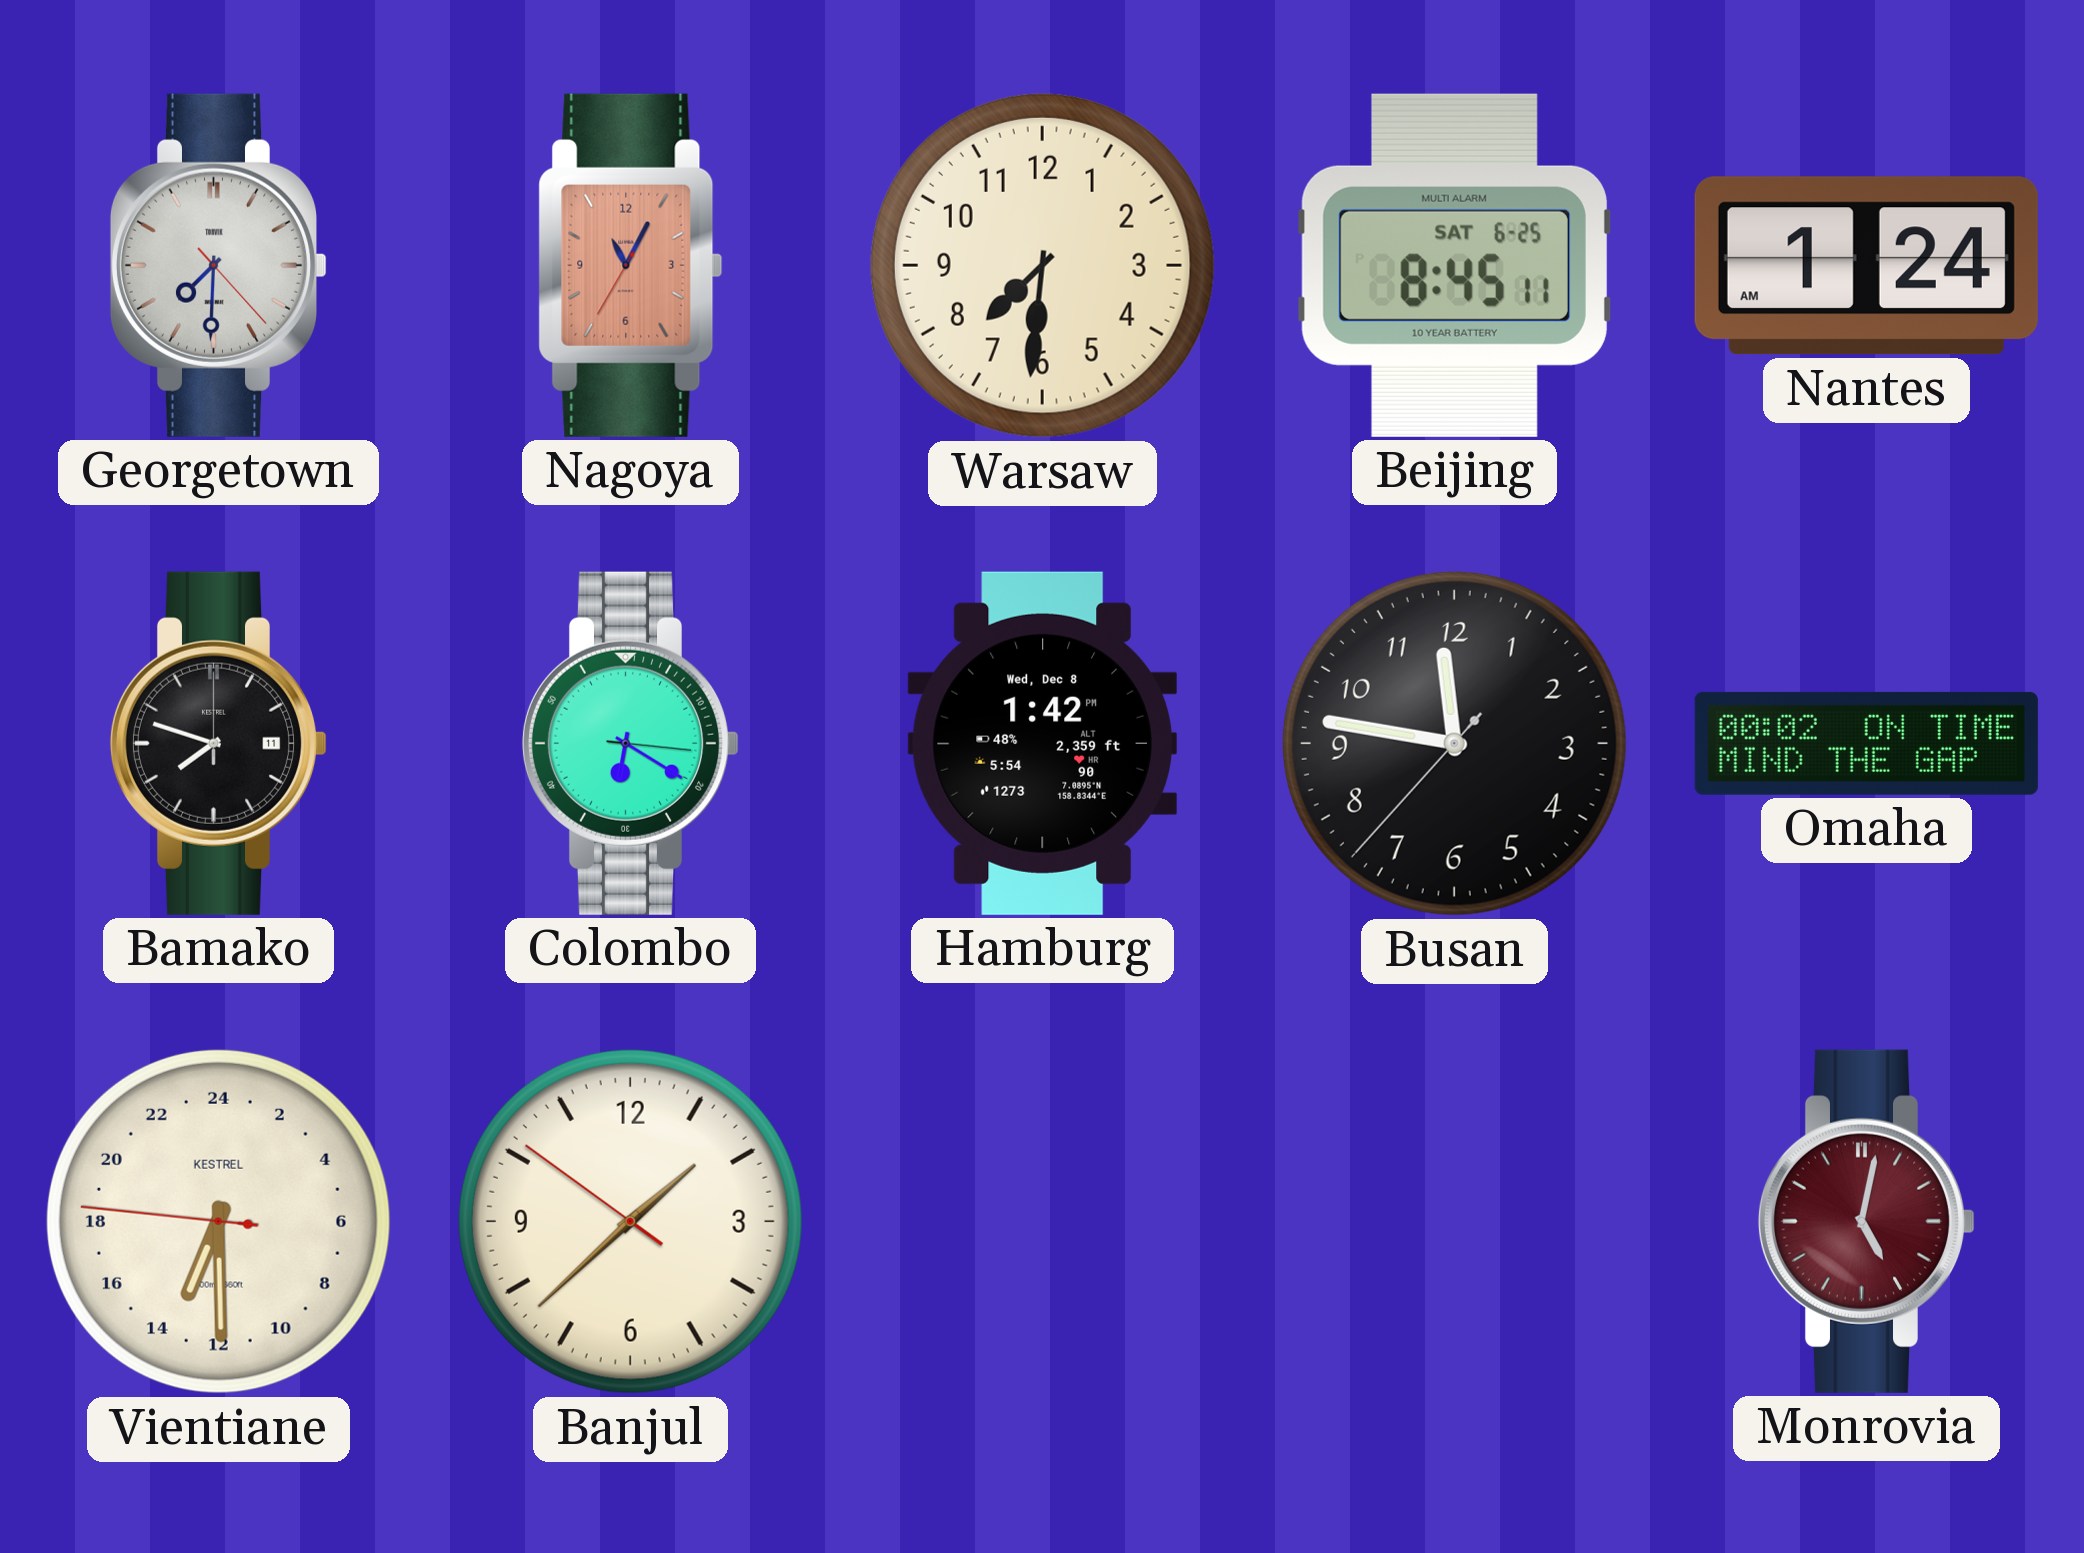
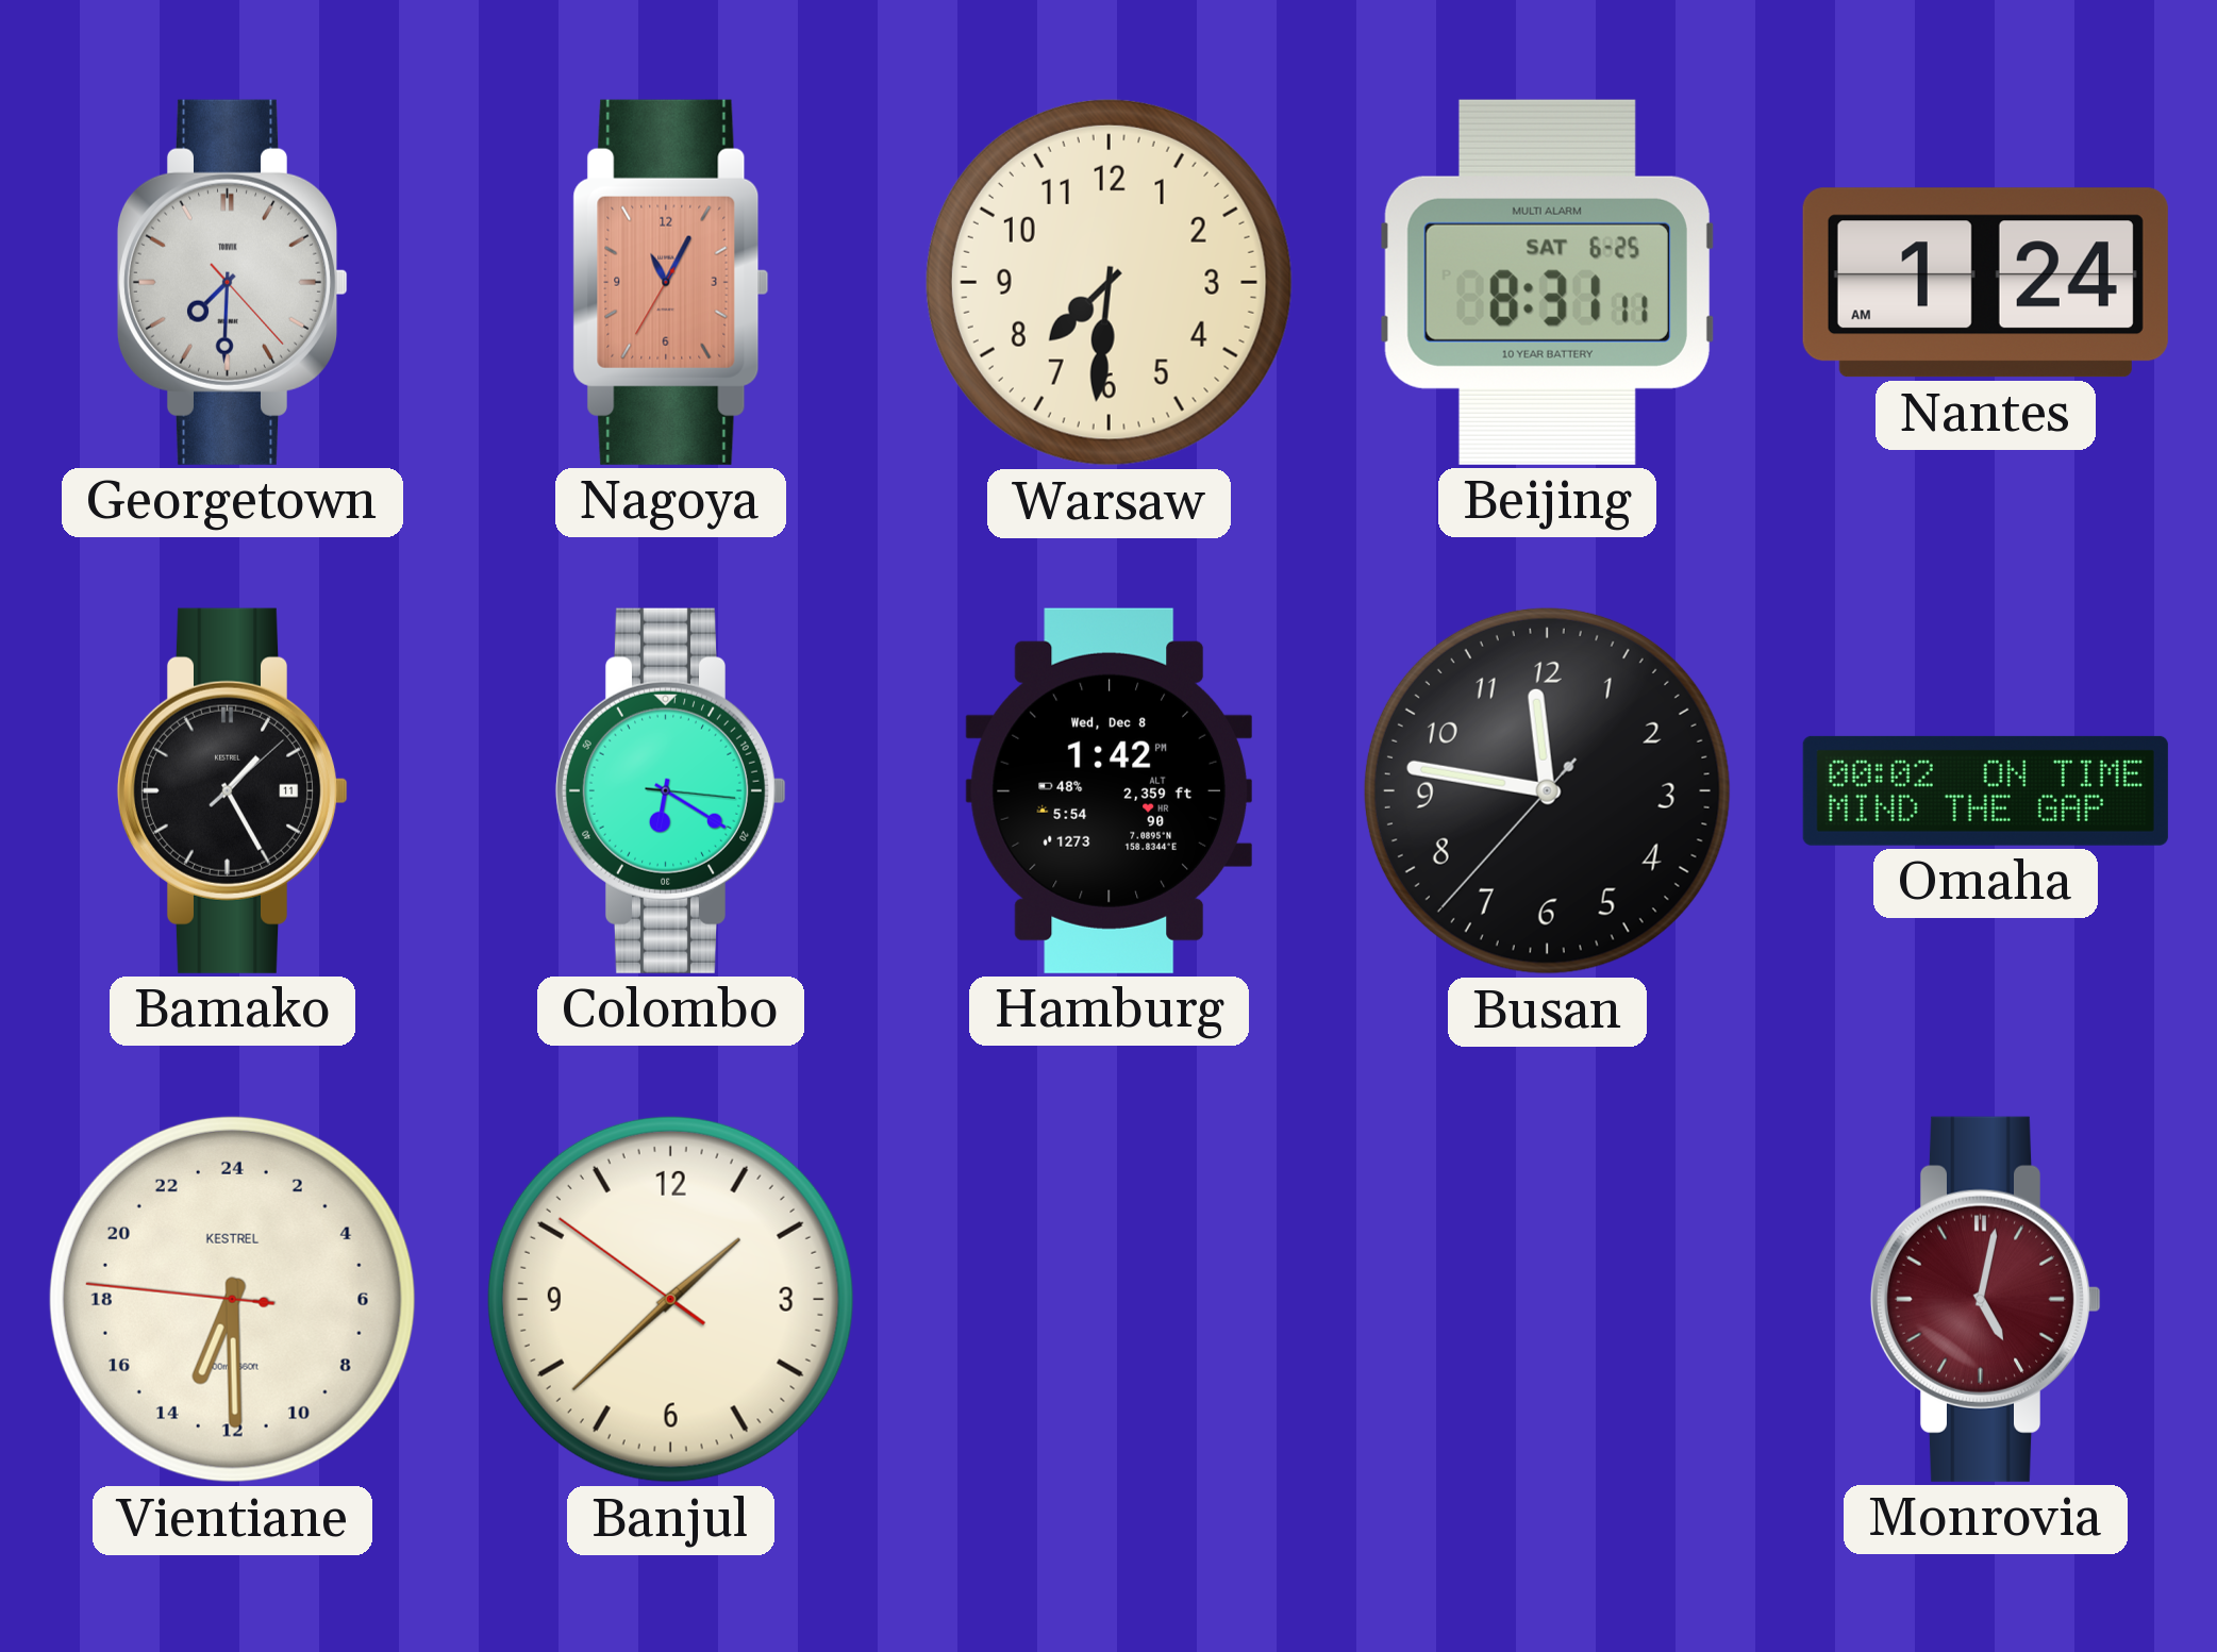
Beijing: 8:45 -> 8:31
Bamako: 7:48 -> 1:25
